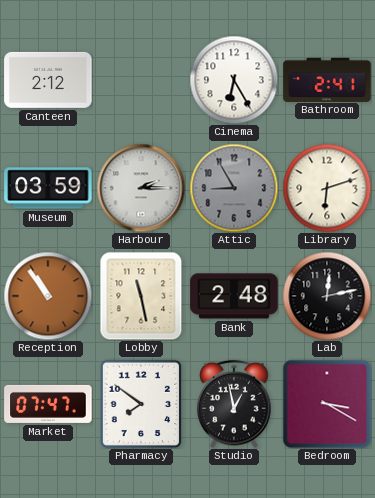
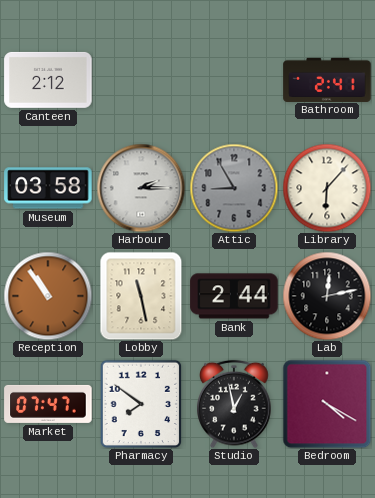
Cinema: 6:25 -> none
Museum: 03:59 -> 03:58
Library: 6:12 -> 6:07
Bank: 2:48 -> 2:44
Bedroom: 3:20 -> 4:20
